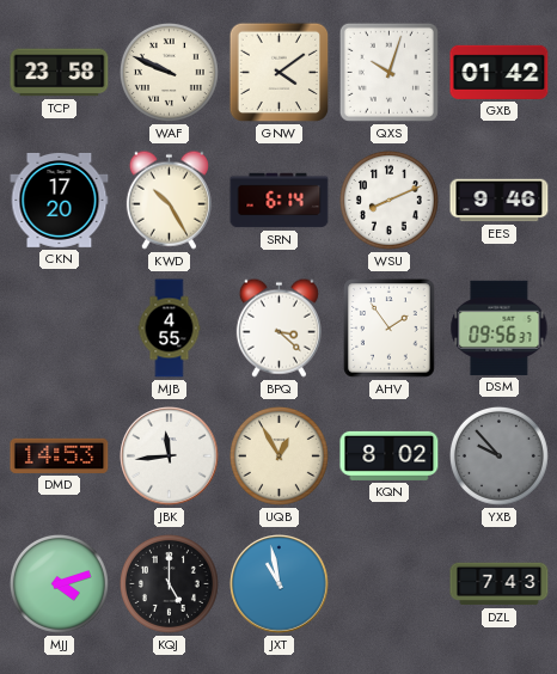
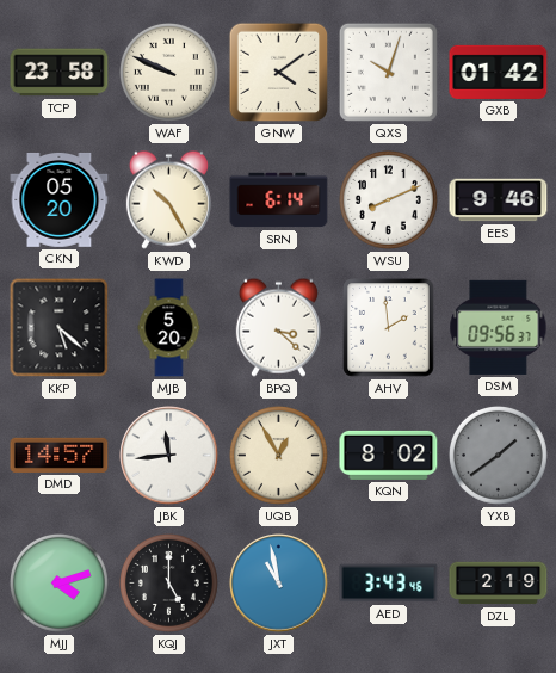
CKN: 17:20 -> 05:20
KKP: none -> 5:22
MJB: 4:55 -> 5:20
AHV: 1:54 -> 1:59
DMD: 14:53 -> 14:57
YXB: 9:53 -> 1:39
AED: none -> 3:43
DZL: 7:43 -> 2:19
